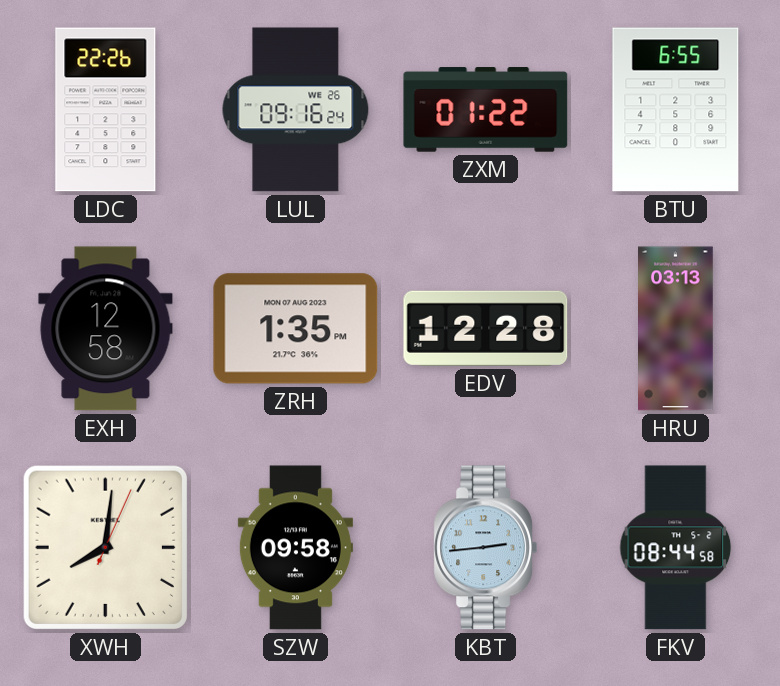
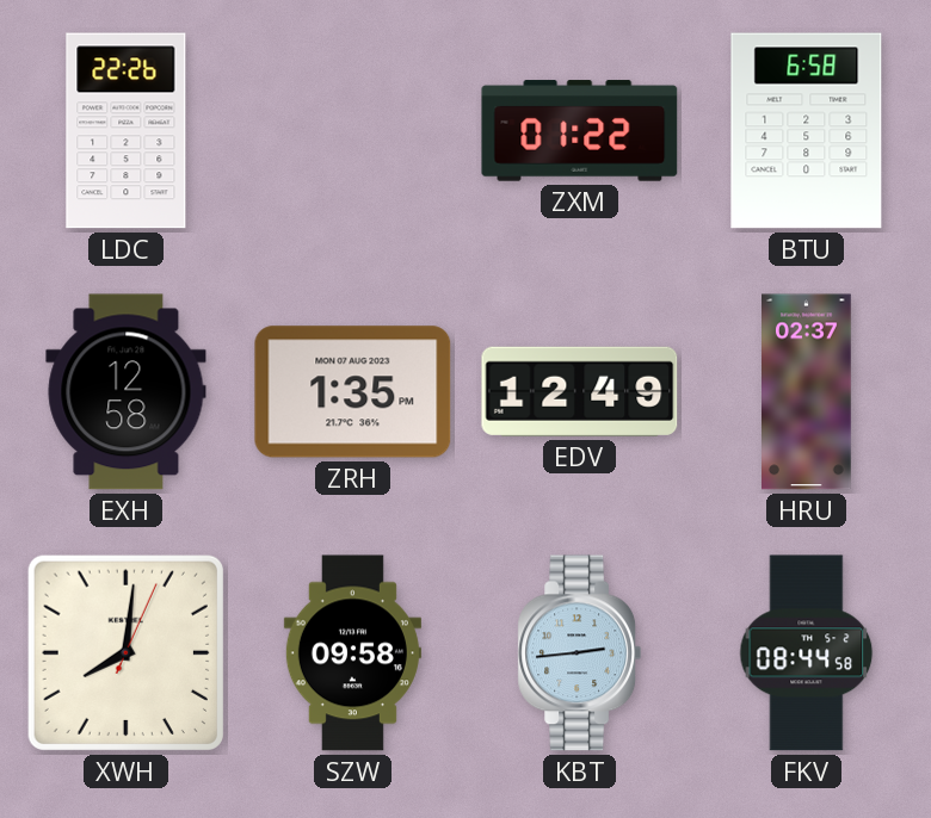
LUL: 09:16 -> none
BTU: 6:55 -> 6:58
EDV: 12:28 -> 12:49
HRU: 03:13 -> 02:37
